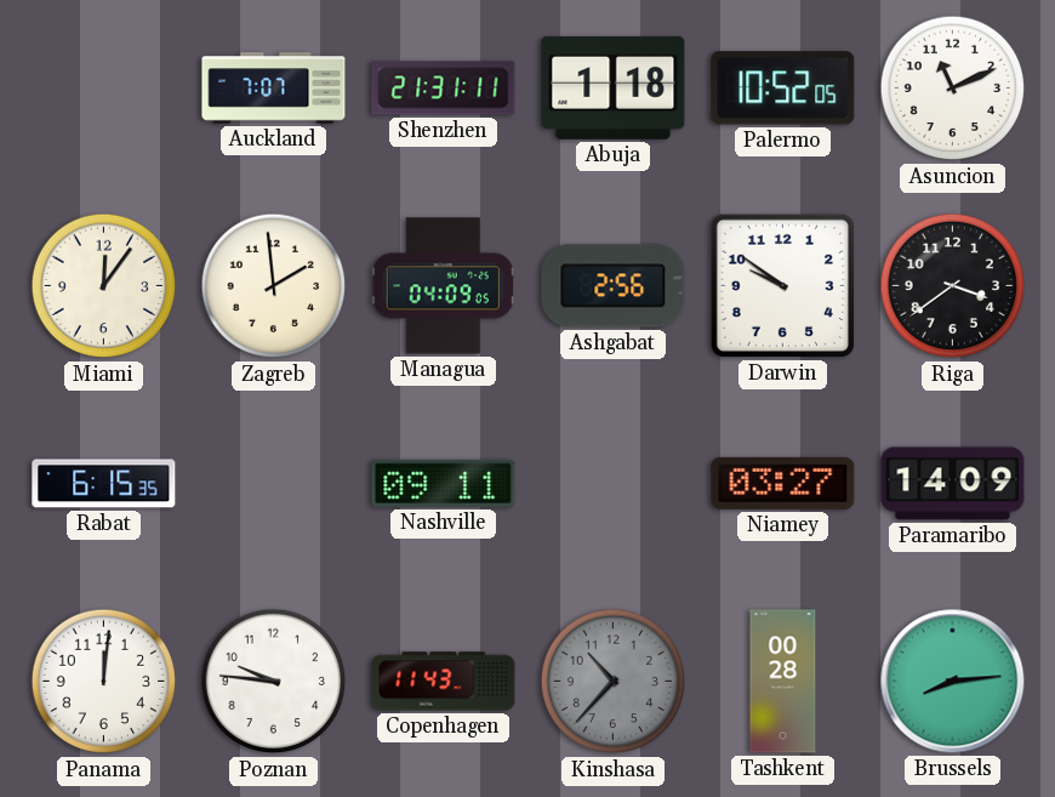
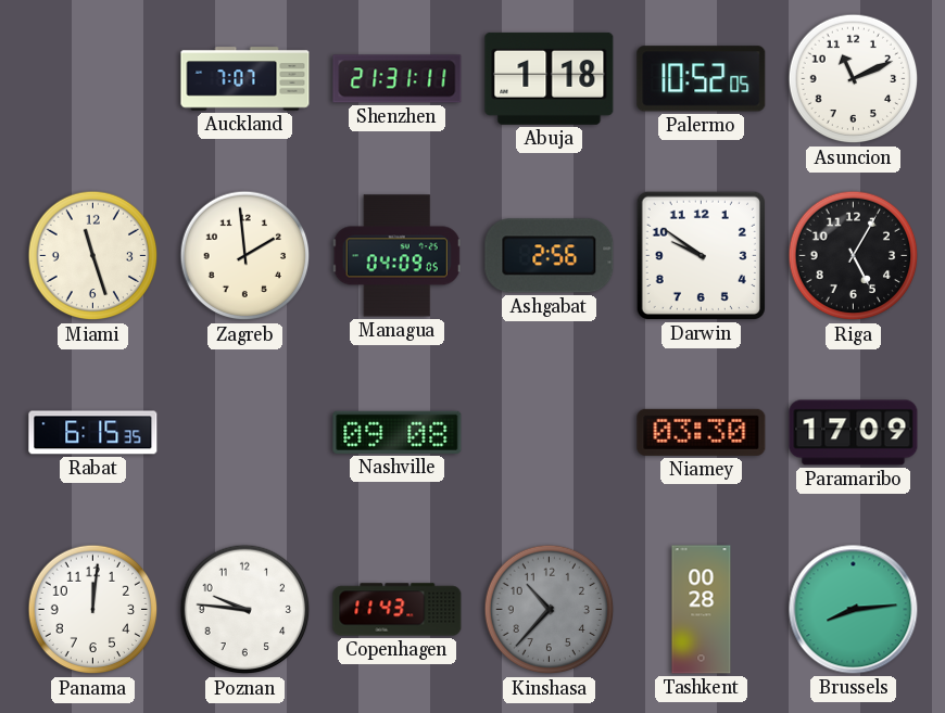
Miami: 12:06 -> 11:27
Riga: 3:39 -> 5:05
Nashville: 09:11 -> 09:08
Niamey: 03:27 -> 03:30
Paramaribo: 14:09 -> 17:09
